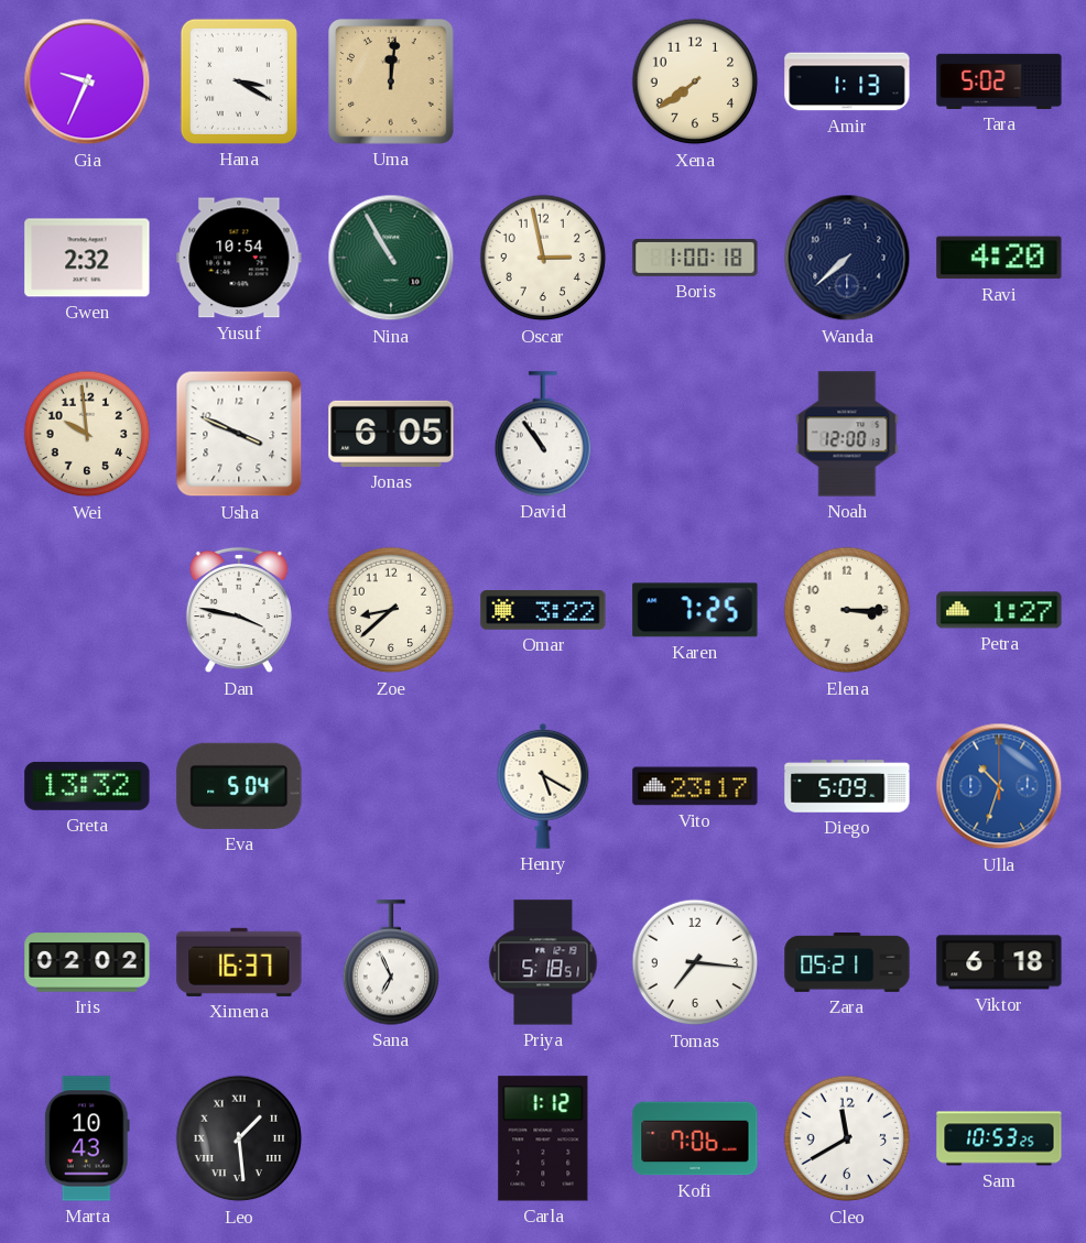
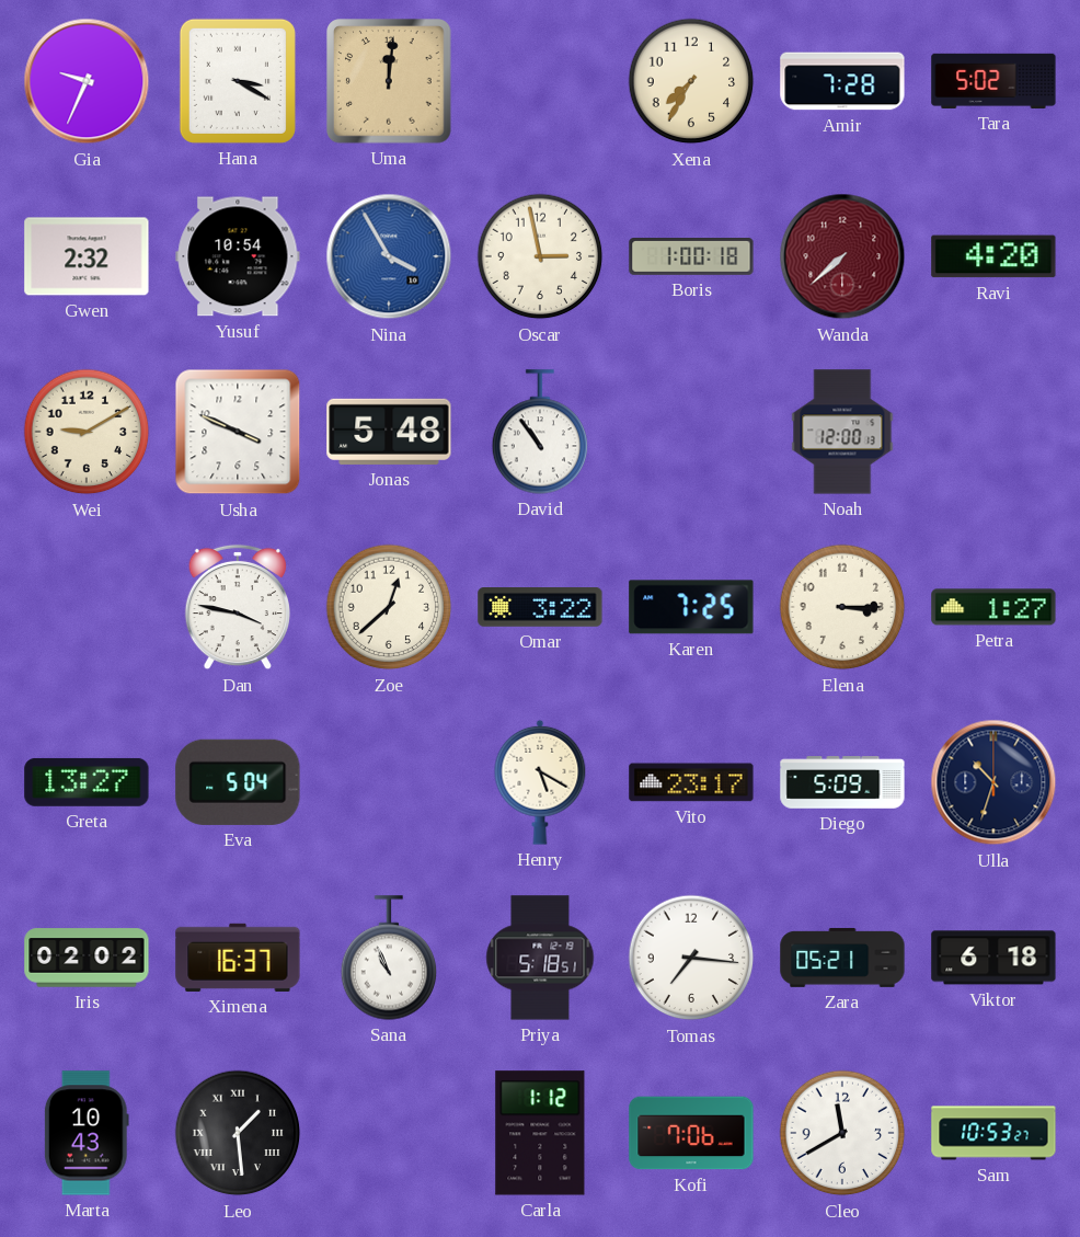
Xena: 7:39 -> 7:35
Amir: 1:13 -> 7:28
Nina: 10:55 -> 3:55
Nina dial: green -> blue
Wanda dial: navy -> burgundy
Wei: 9:59 -> 9:10
Jonas: 6:05 -> 5:48
Zoe: 8:38 -> 12:38
Greta: 13:32 -> 13:27
Ulla dial: blue -> navy
Sana: 6:56 -> 10:56
Sam: 10:53:25 -> 10:53:27
